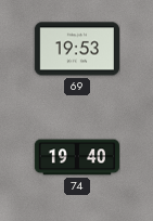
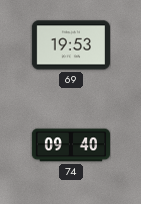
74: 19:40 -> 09:40
